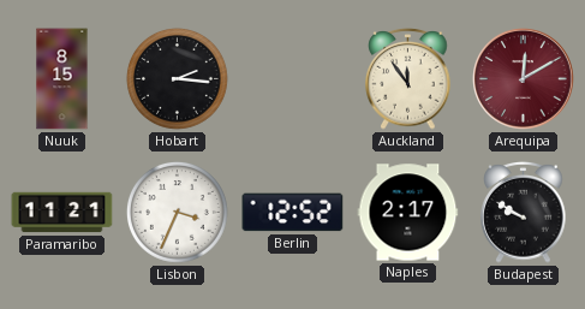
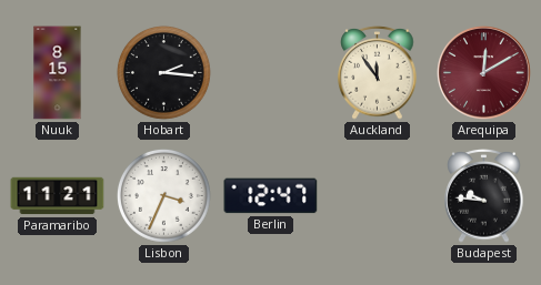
Berlin: 12:52 -> 12:47
Naples: 2:17 -> none
Budapest: 9:50 -> 9:46
